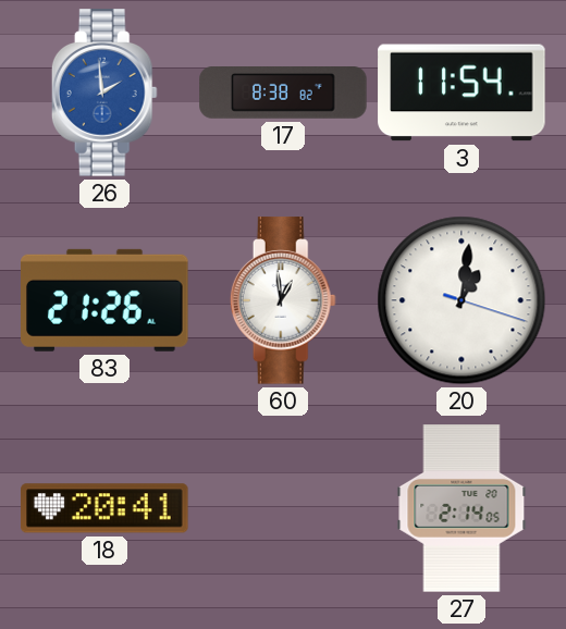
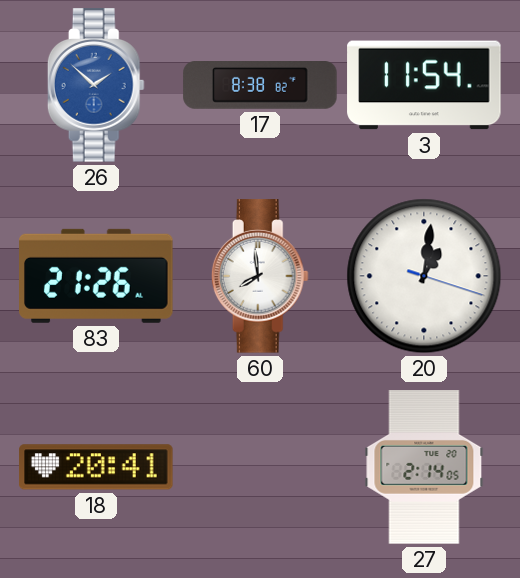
26: 1:59 -> 1:52
60: 12:59 -> 7:59
